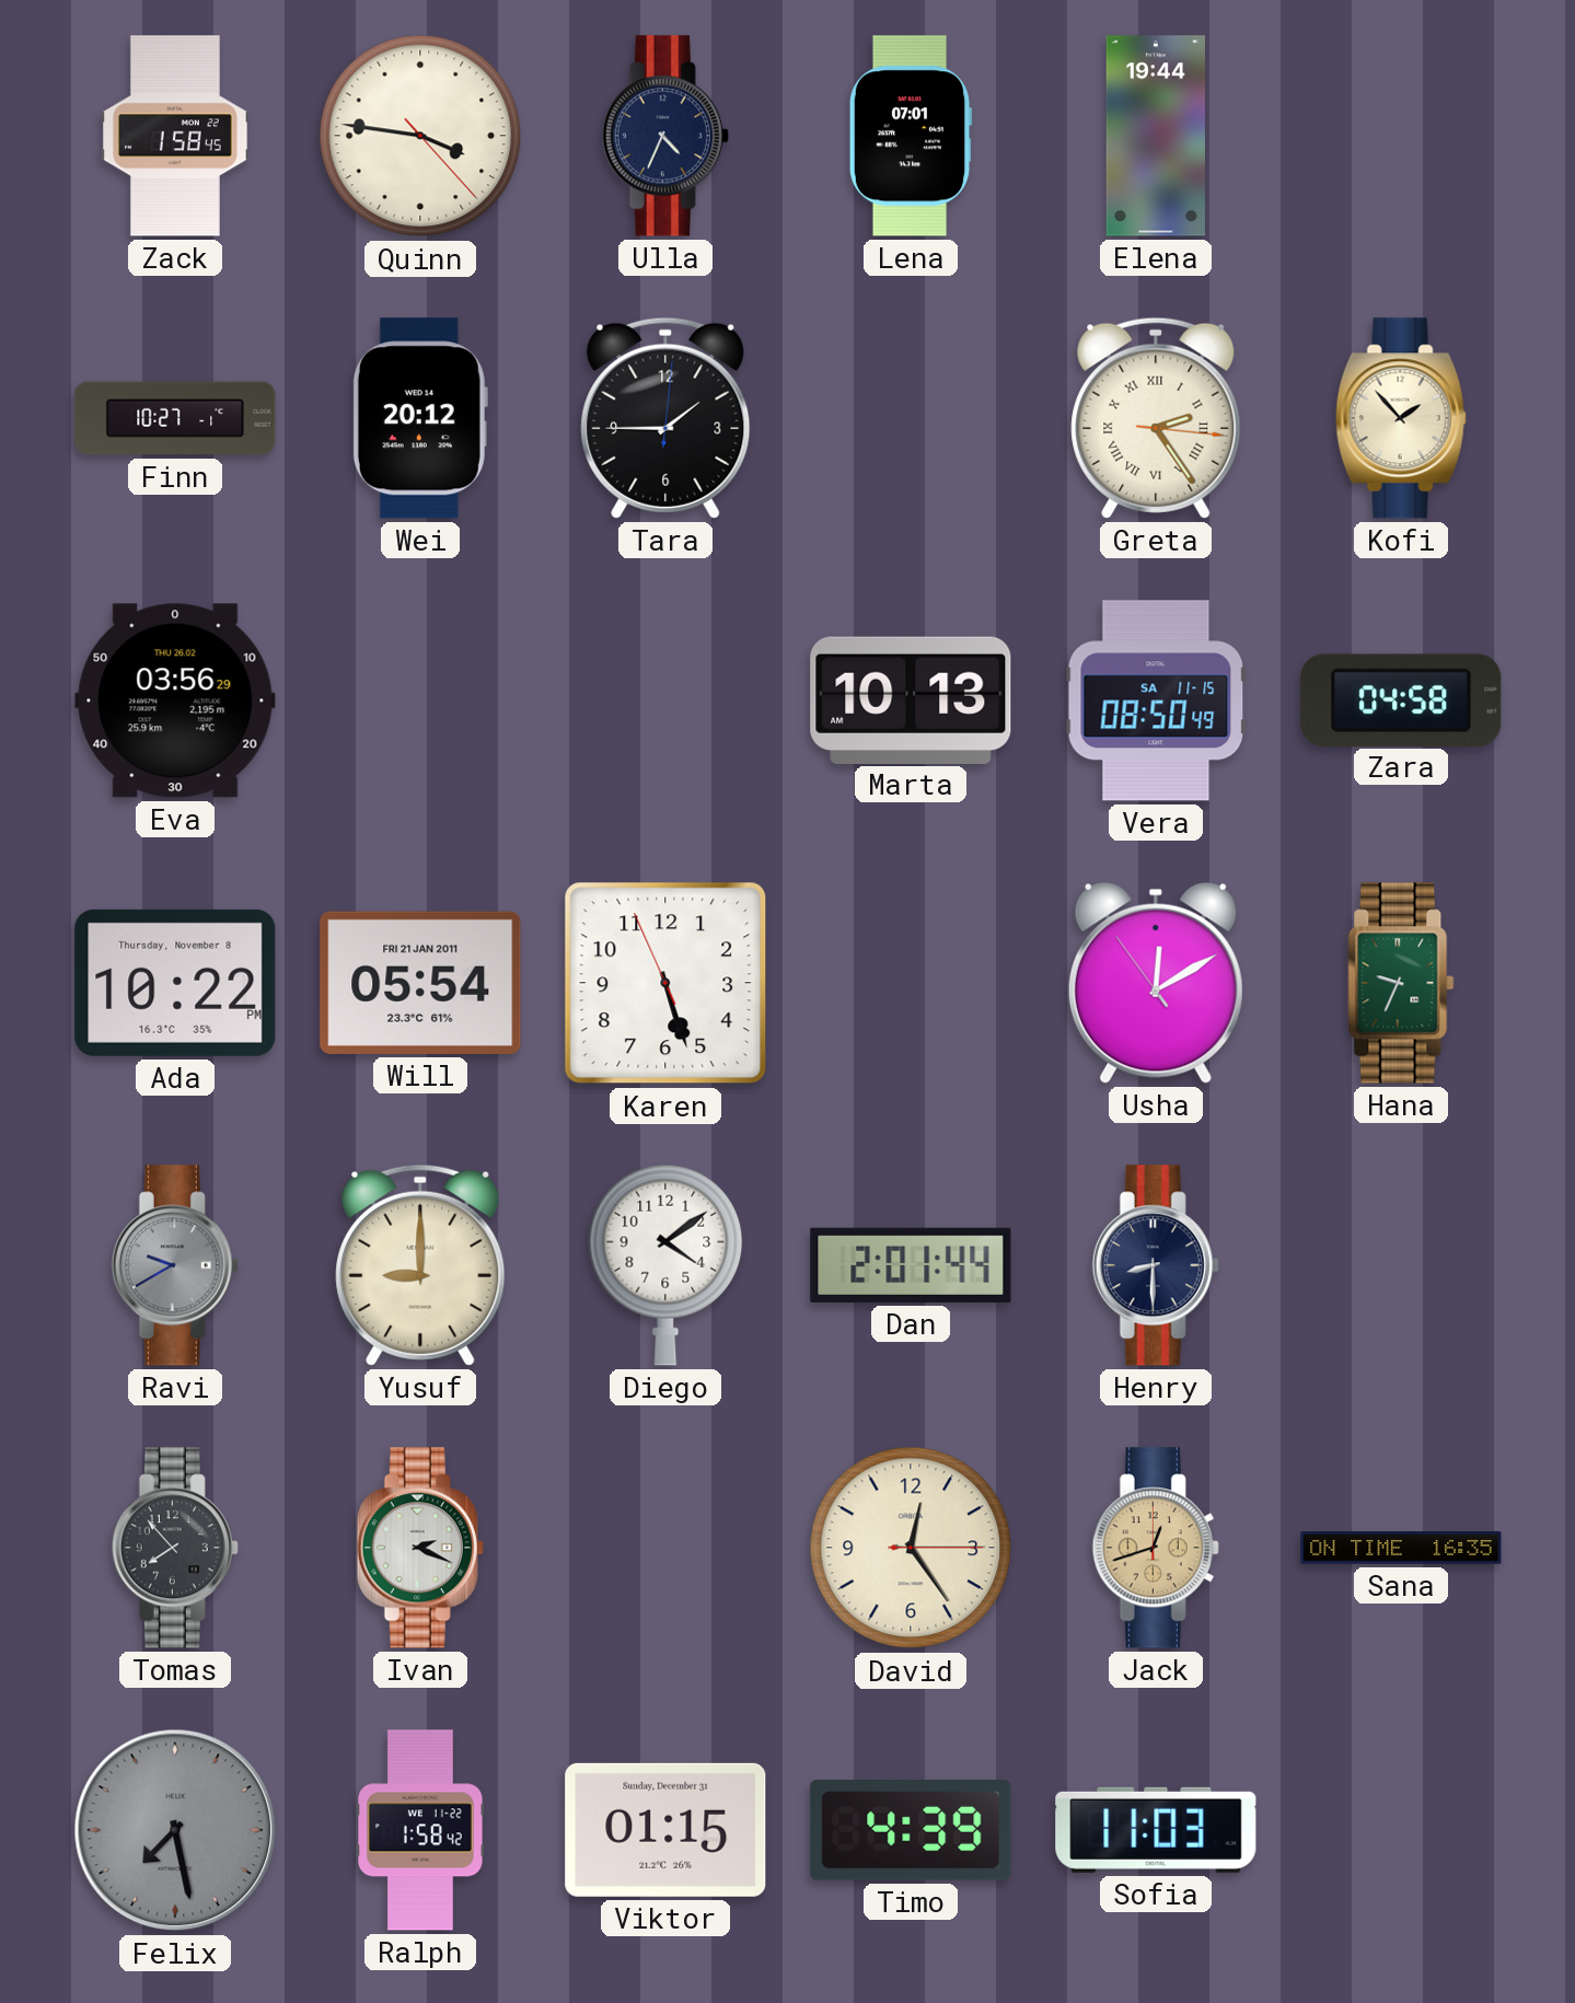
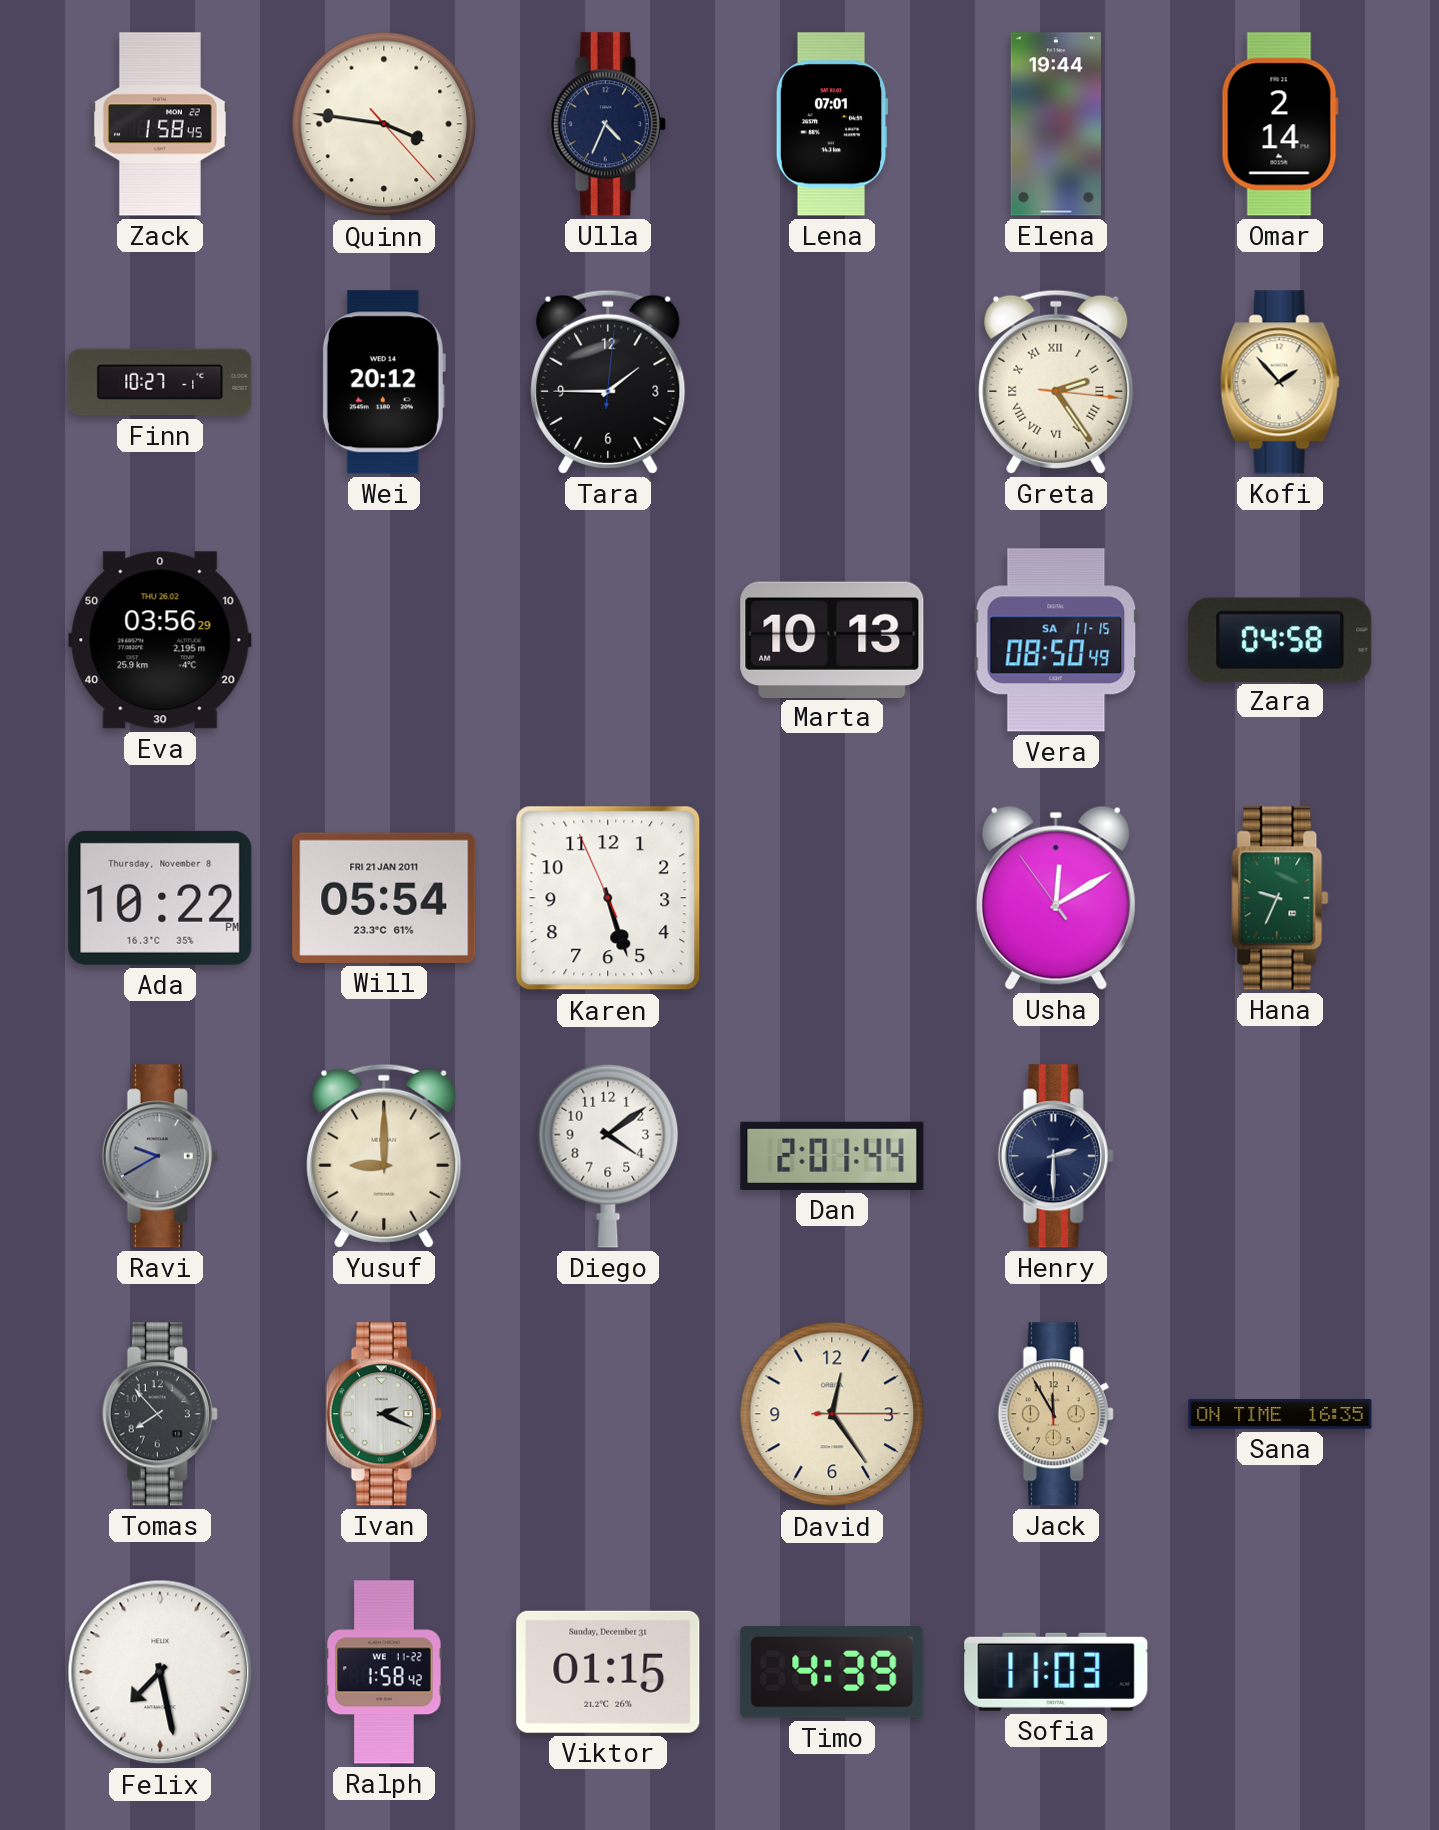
Omar: none -> 2:14
Henry: 8:30 -> 2:30
Jack: 12:42 -> 11:55
Felix dial: grey -> white
